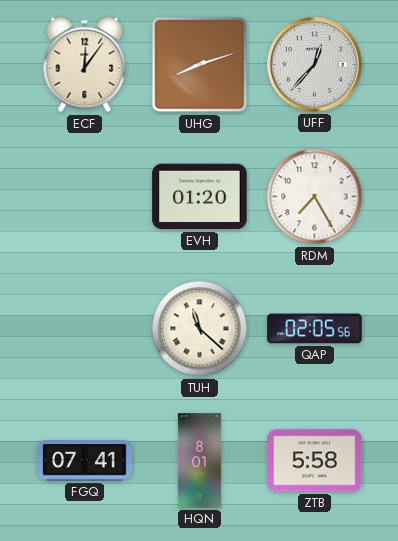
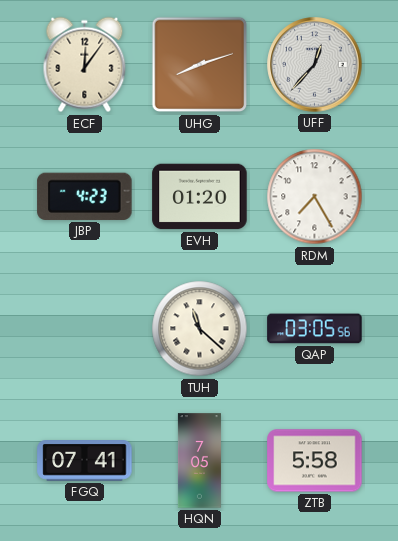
JBP: none -> 4:23
QAP: 02:05 -> 03:05
HQN: 8:01 -> 7:05
